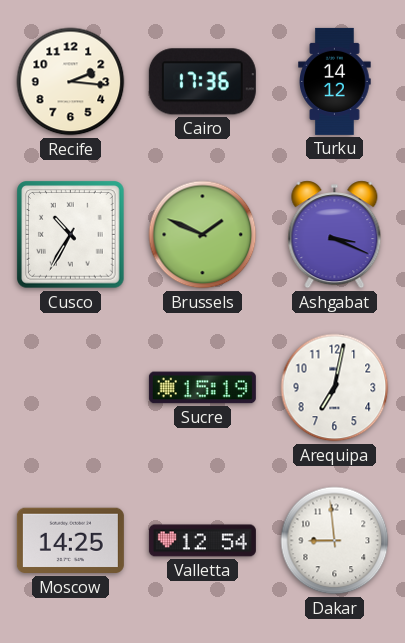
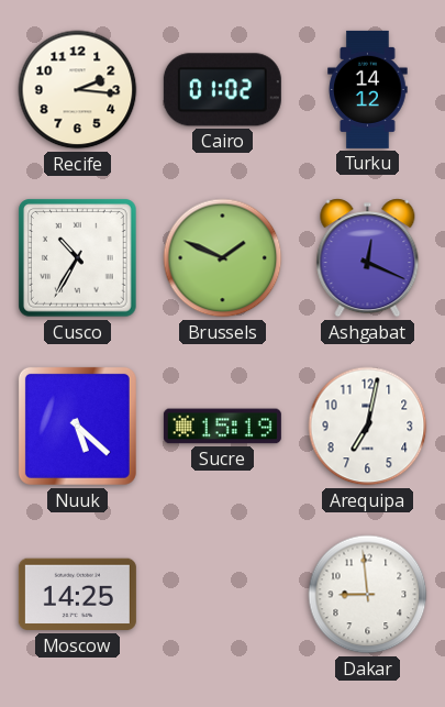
Cairo: 17:36 -> 01:02
Ashgabat: 3:19 -> 12:19
Nuuk: none -> 5:22
Valletta: 12:54 -> none
